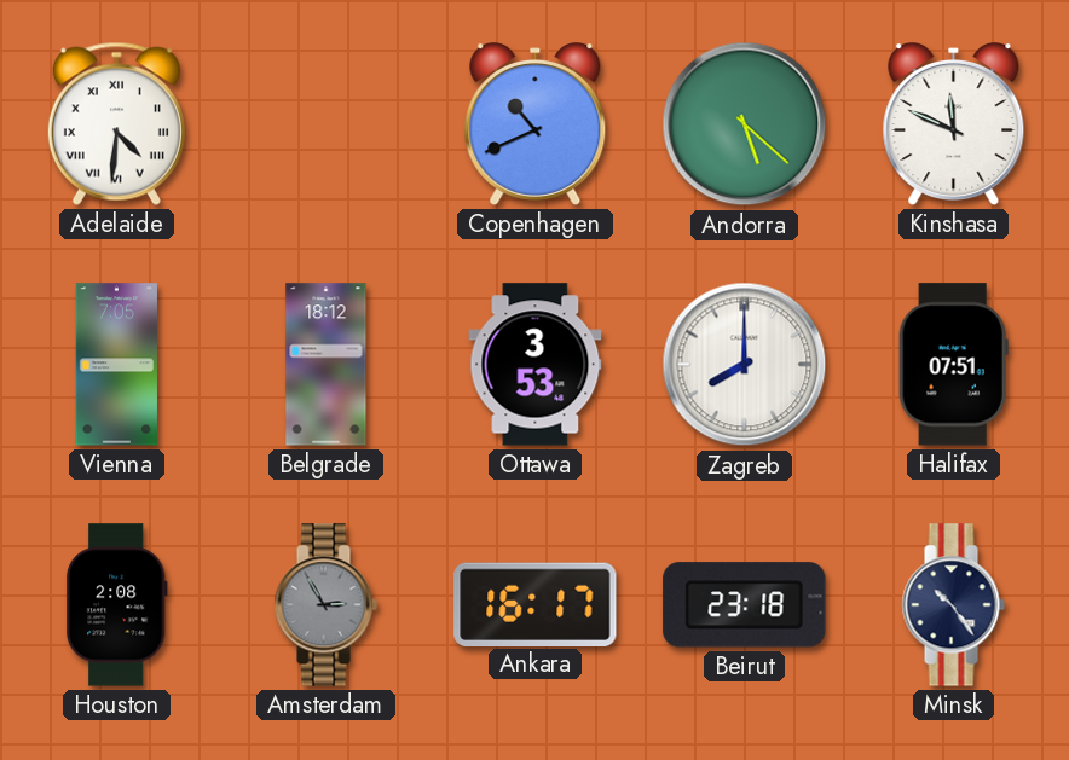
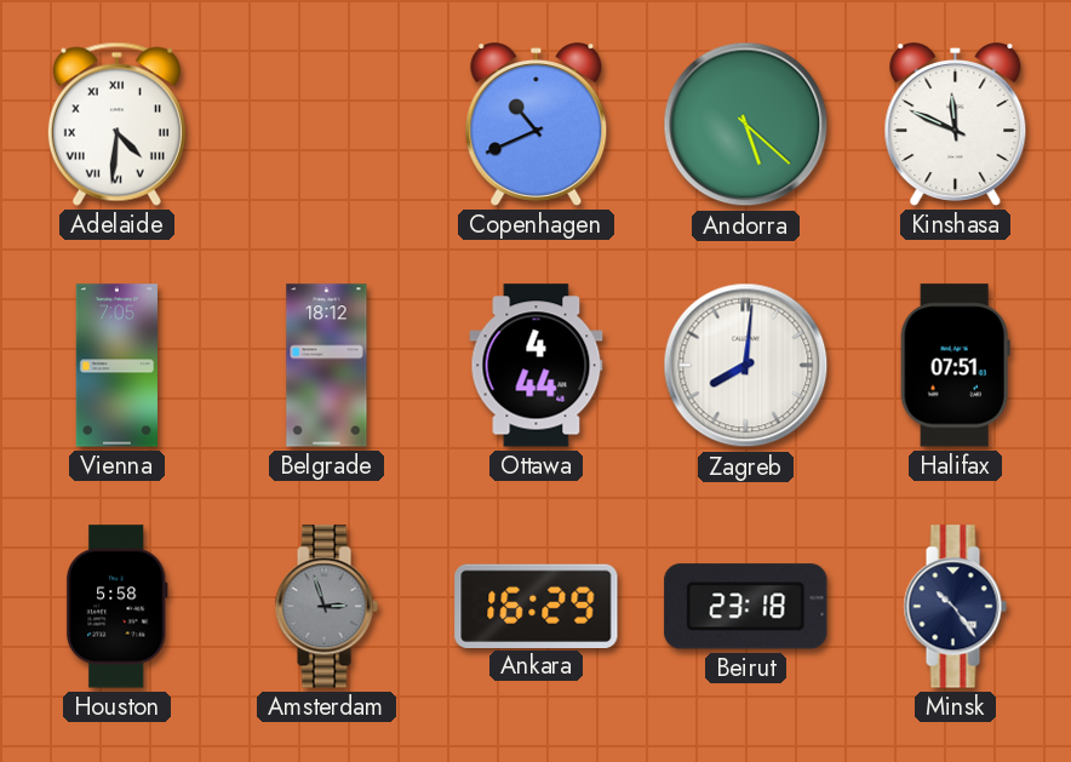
Ottawa: 3:53 -> 4:44
Zagreb: 8:00 -> 8:01
Houston: 2:08 -> 5:58
Amsterdam: 2:55 -> 2:57
Ankara: 16:17 -> 16:29
